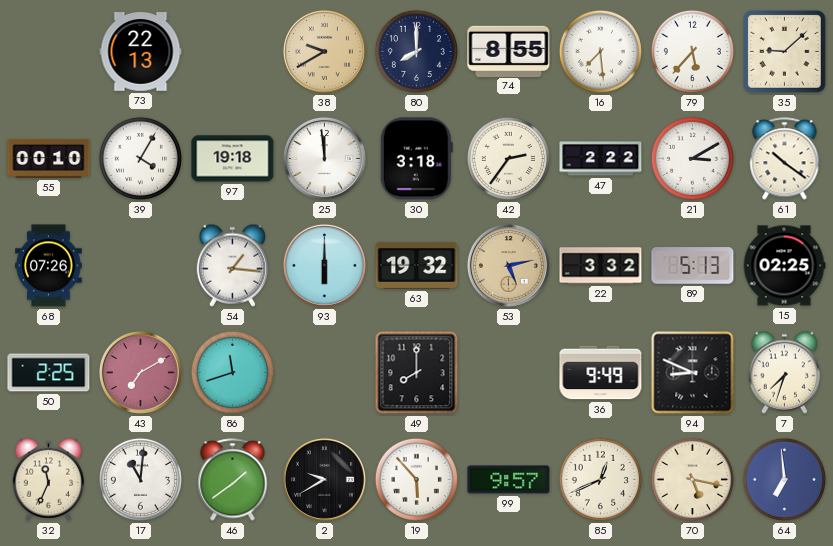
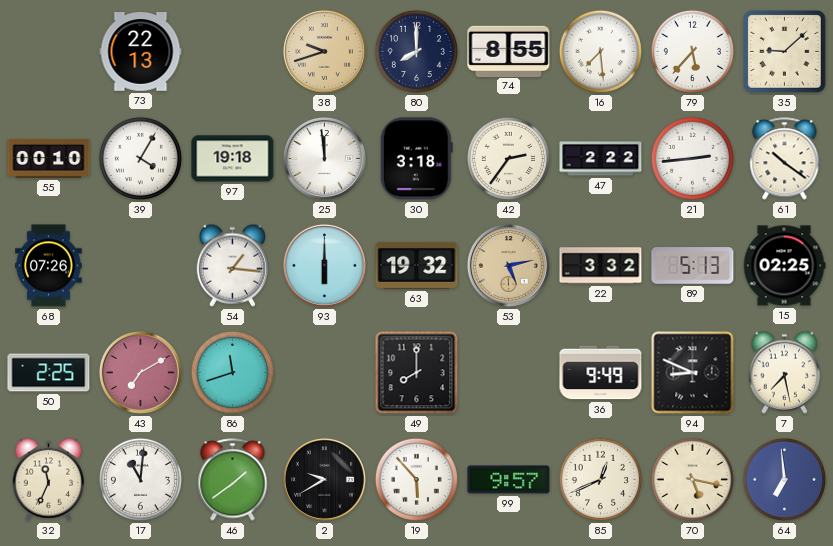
38: 9:40 -> 9:42
21: 3:10 -> 2:44
7: 7:33 -> 7:28
